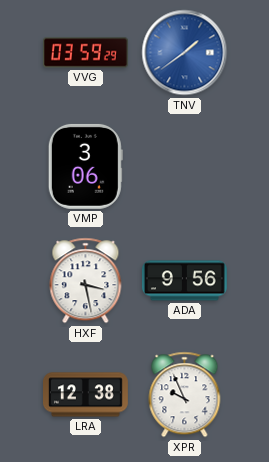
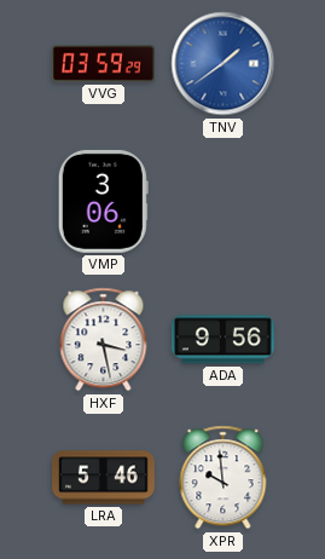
LRA: 12:38 -> 5:46
XPR: 9:56 -> 9:59
